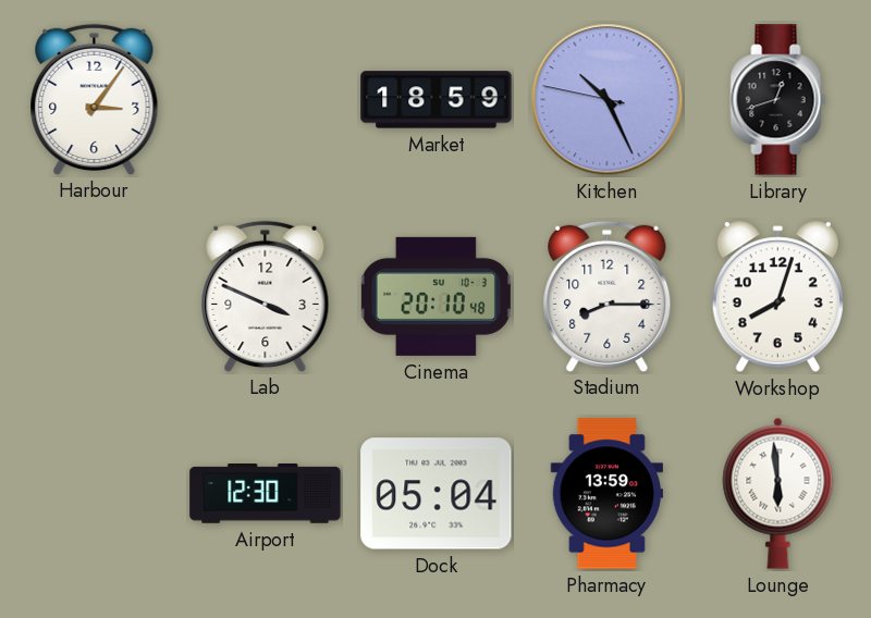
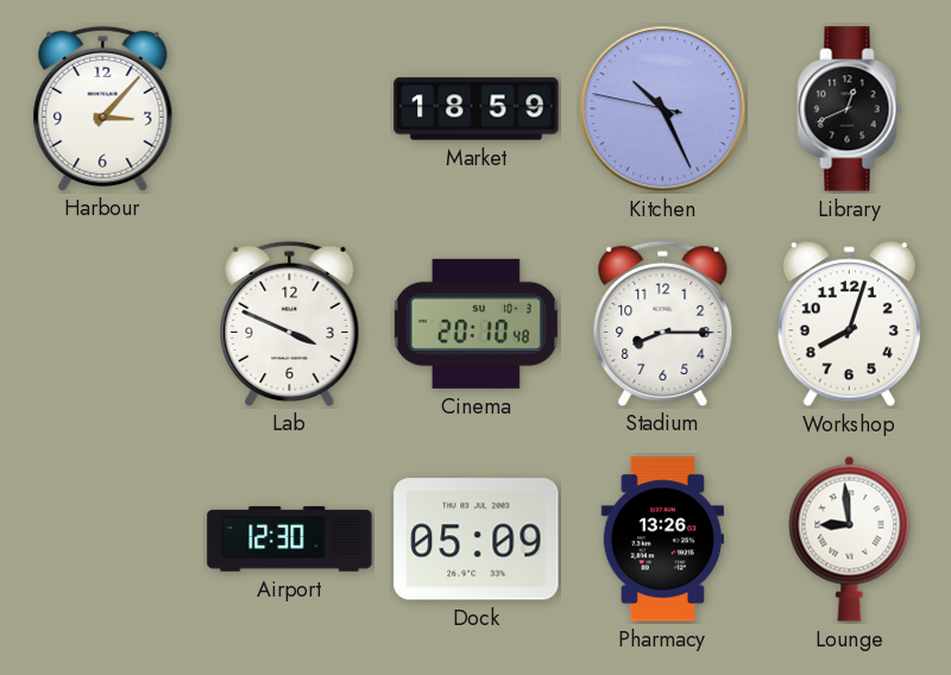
Harbour: 3:06 -> 3:07
Library: 12:42 -> 12:41
Dock: 05:04 -> 05:09
Pharmacy: 13:59 -> 13:26
Lounge: 5:59 -> 8:59
